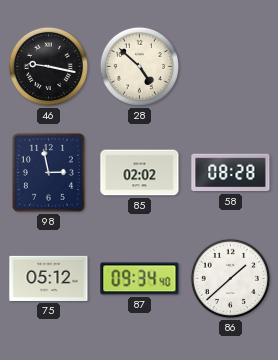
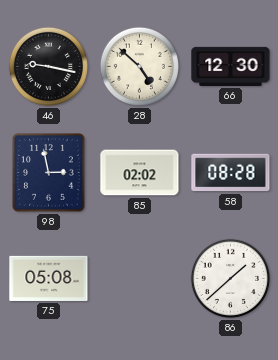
66: none -> 12:30
75: 05:12 -> 05:08
87: 09:34 -> none
